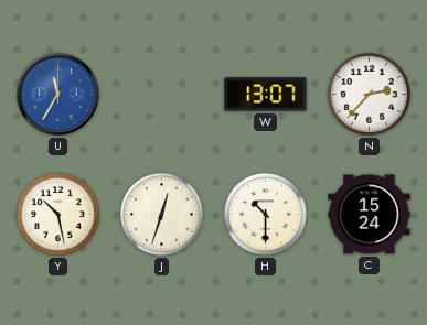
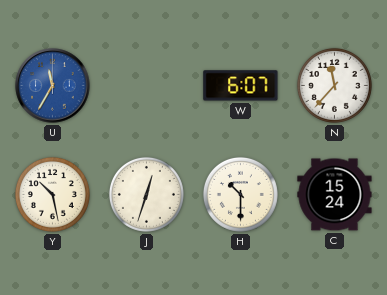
W: 13:07 -> 6:07
N: 2:37 -> 11:37
